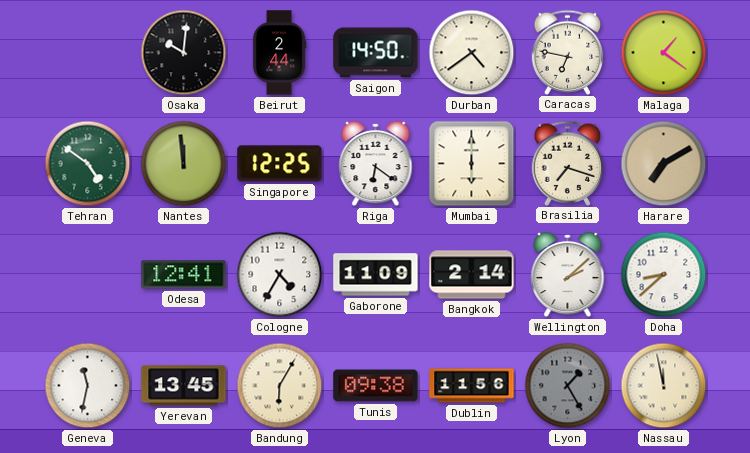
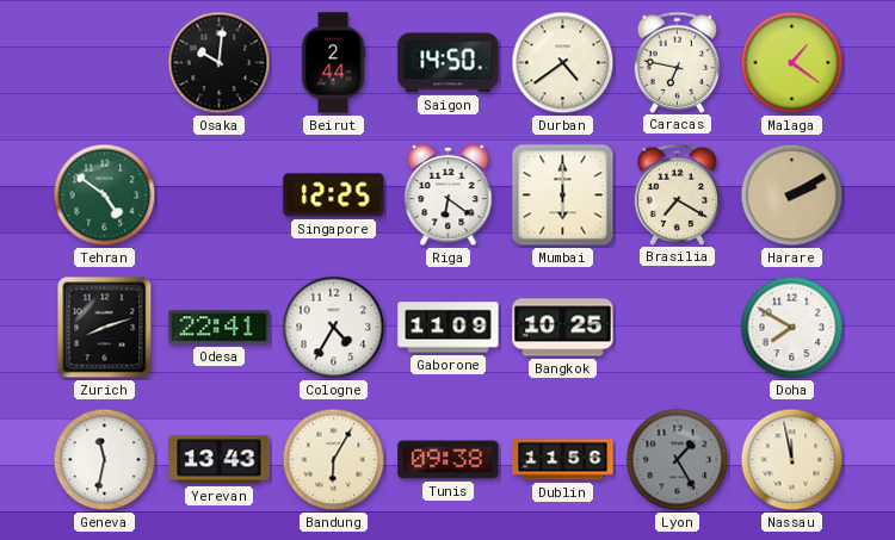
Nantes: 11:59 -> none
Brasilia: 7:18 -> 7:20
Harare: 7:10 -> 2:10
Zurich: none -> 8:12
Odesa: 12:41 -> 22:41
Bangkok: 2:14 -> 10:25
Wellington: 2:08 -> none
Doha: 8:38 -> 7:50
Yerevan: 13:45 -> 13:43
